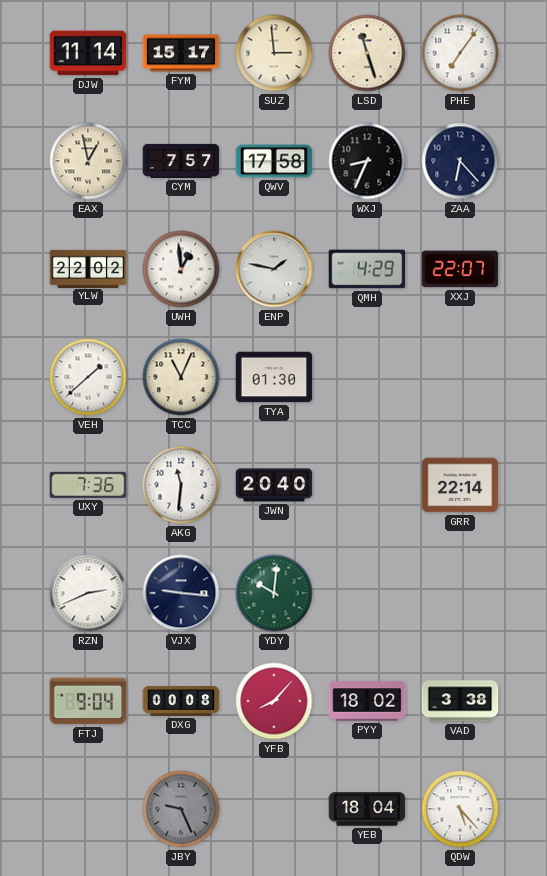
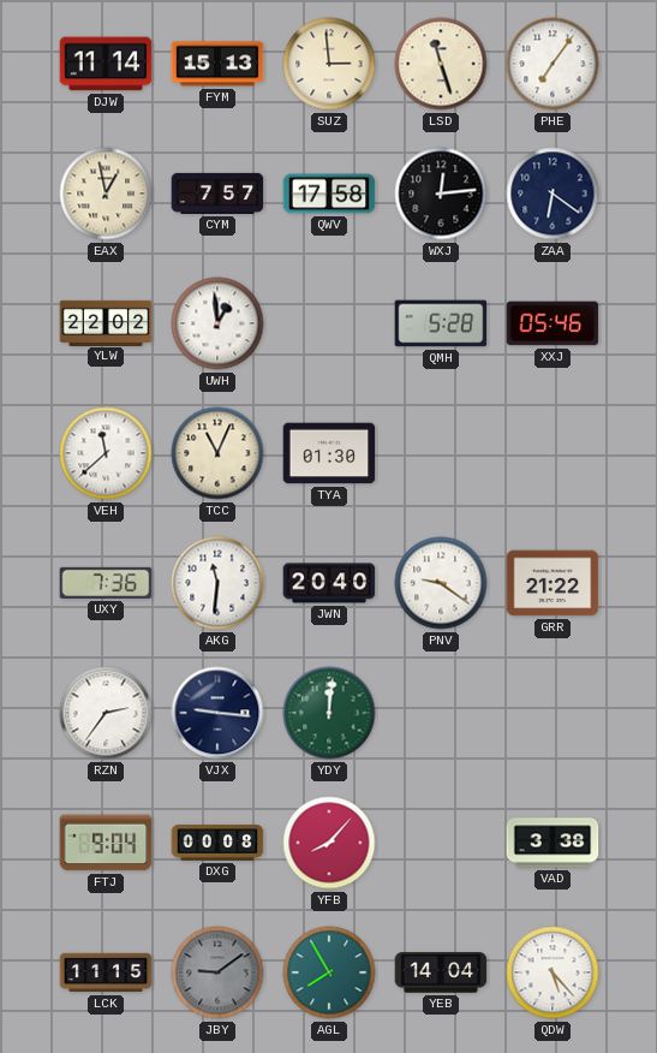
FYM: 15:17 -> 15:13
WXJ: 8:34 -> 12:14
ZAA: 6:23 -> 6:21
ENP: 1:47 -> none
QMH: 4:29 -> 5:28
XXJ: 22:07 -> 05:46
VEH: 1:38 -> 11:38
PNV: none -> 9:21
GRR: 22:14 -> 21:22
RZN: 2:41 -> 2:36
YDY: 10:01 -> 12:01
PYY: 18:02 -> none
LCK: none -> 11:15
JBY: 9:26 -> 9:09
AGL: none -> 7:55
YEB: 18:04 -> 14:04
